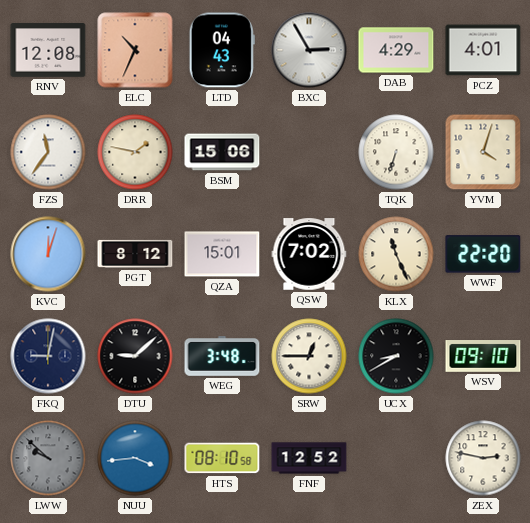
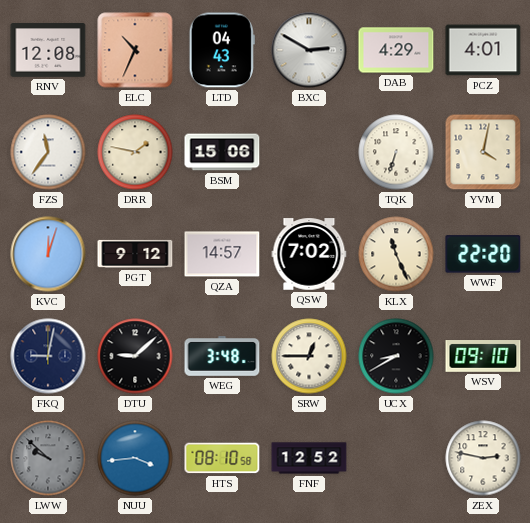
BXC: 2:55 -> 2:50
YVM: 4:03 -> 4:02
PGT: 8:12 -> 9:12
QZA: 15:01 -> 14:57
